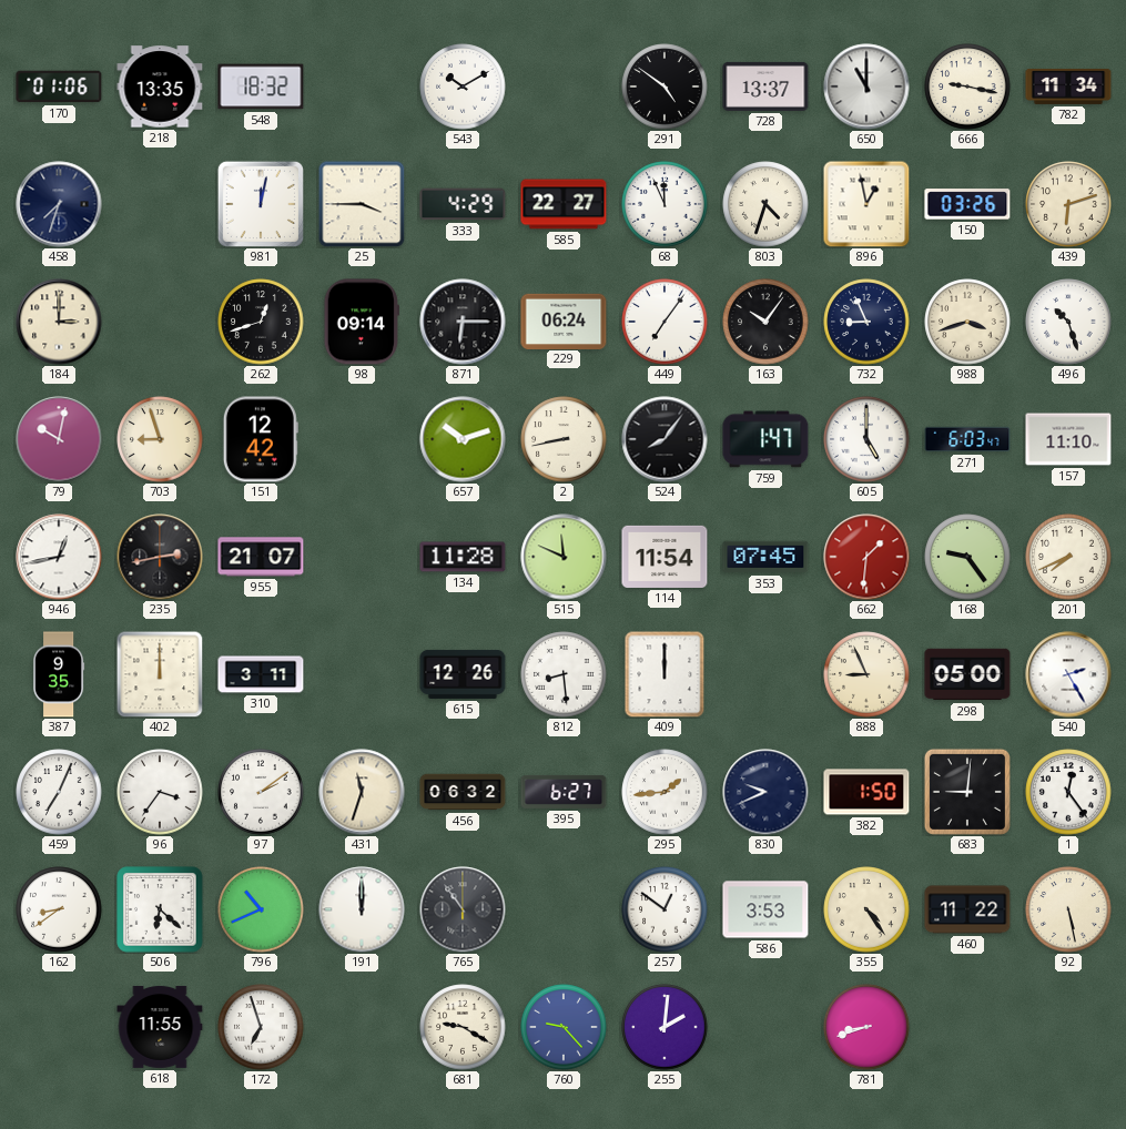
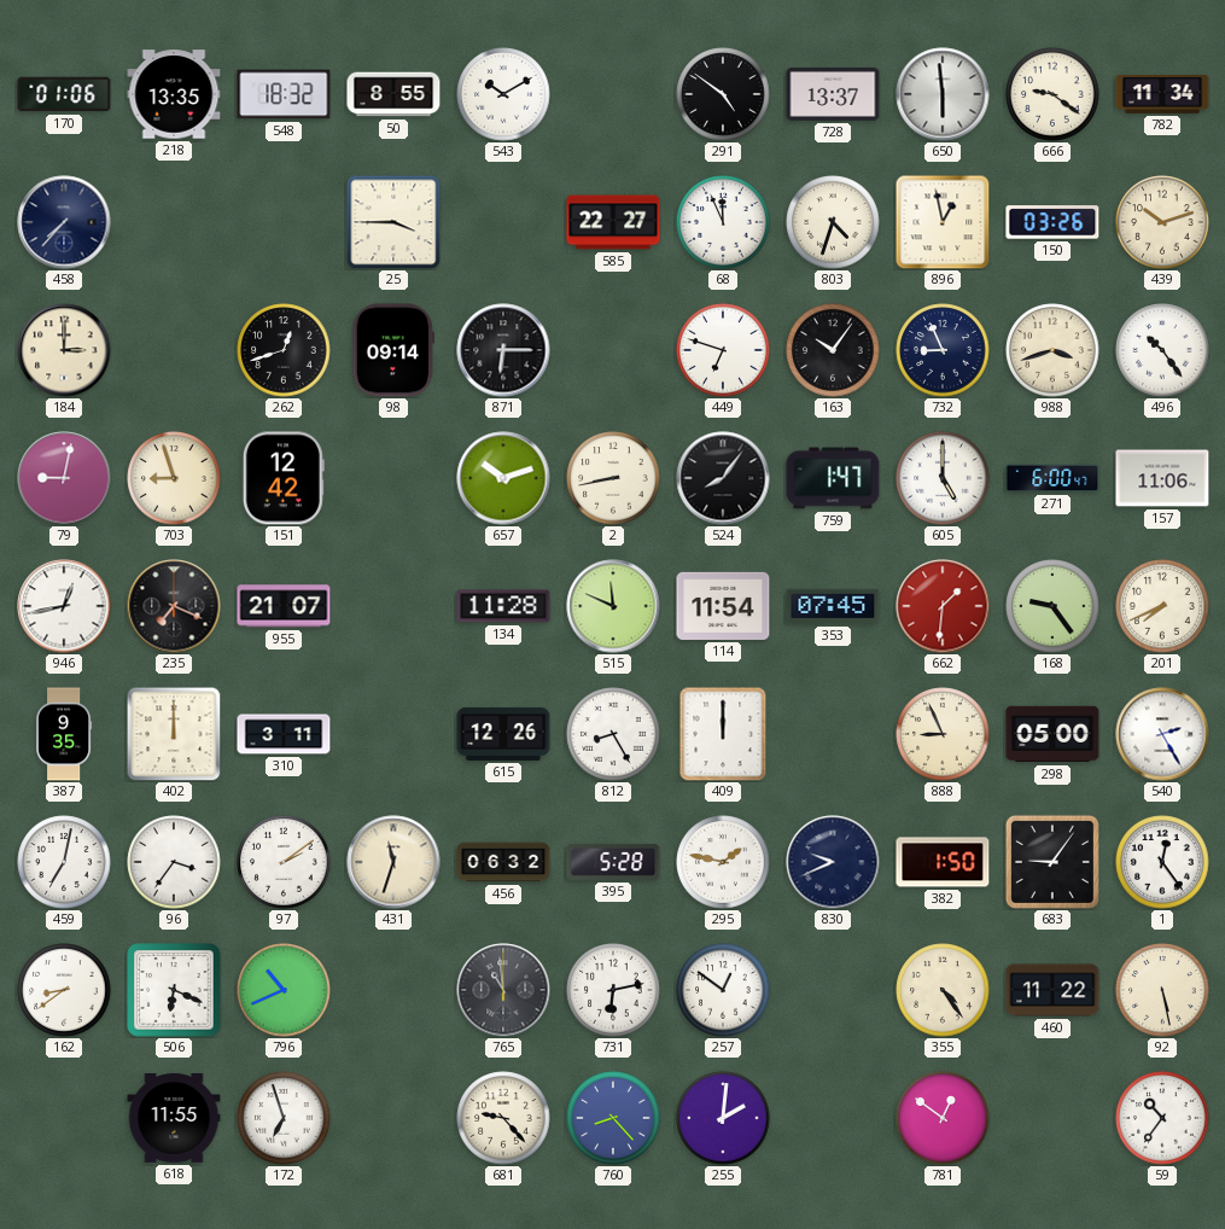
50: none -> 8:55
650: 11:00 -> 5:59
666: 9:17 -> 9:21
458: 7:33 -> 7:37
981: 12:02 -> none
333: 4:29 -> none
439: 6:12 -> 10:12
229: 06:24 -> none
449: 7:06 -> 6:48
496: 10:27 -> 10:24
79: 10:02 -> 9:02
271: 6:03 -> 6:00
157: 11:10 -> 11:06
235: 2:43 -> 7:19
812: 8:29 -> 8:25
459: 7:04 -> 7:02
395: 6:27 -> 5:28
295: 1:44 -> 1:47
683: 9:01 -> 9:06
506: 6:22 -> 6:19
191: 12:00 -> none
765: 10:54 -> 10:59
731: none -> 6:13
586: 3:53 -> none
681: 9:20 -> 9:23
760: 9:23 -> 8:23
781: 8:42 -> 12:51
59: none -> 10:36
